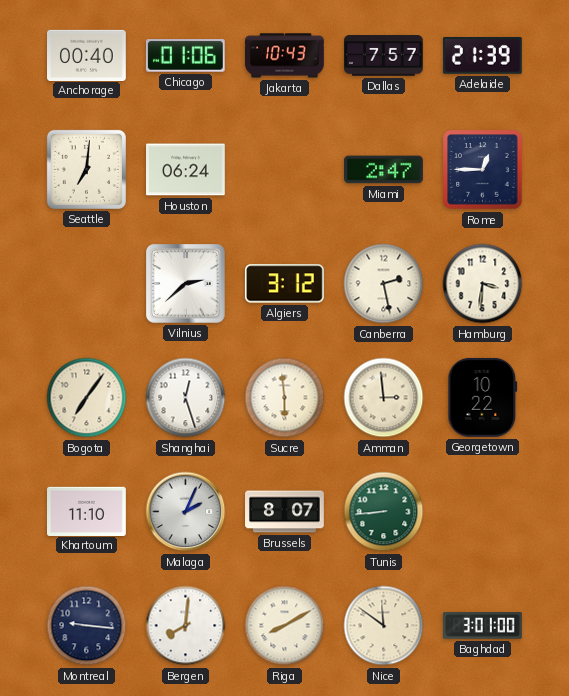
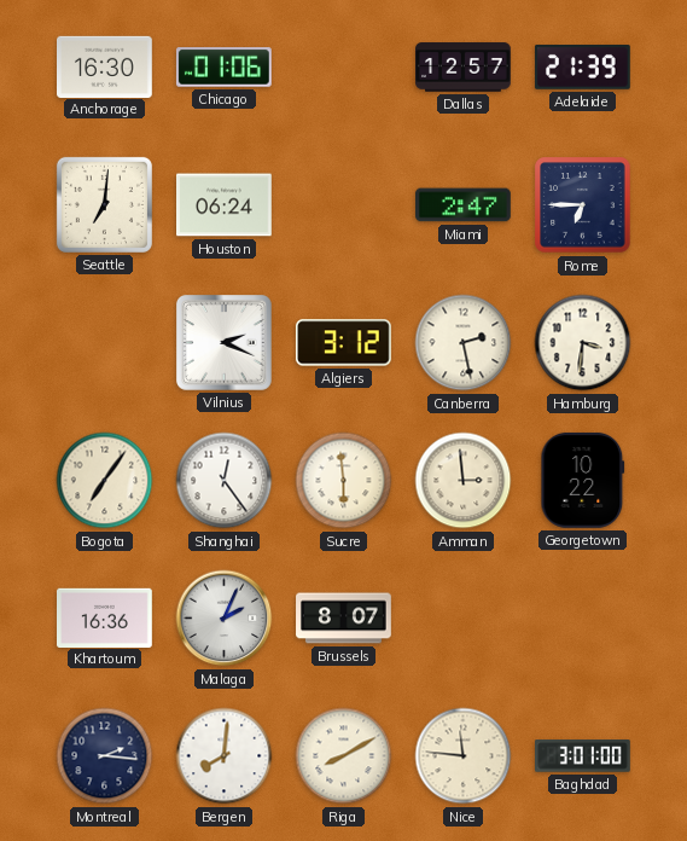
Anchorage: 00:40 -> 16:30
Jakarta: 10:43 -> none
Dallas: 7:57 -> 12:57
Rome: 12:45 -> 6:45
Vilnius: 2:38 -> 2:19
Shanghai: 12:27 -> 12:24
Khartoum: 11:10 -> 16:36
Tunis: 8:44 -> none
Montreal: 9:16 -> 2:16
Nice: 11:51 -> 11:46
